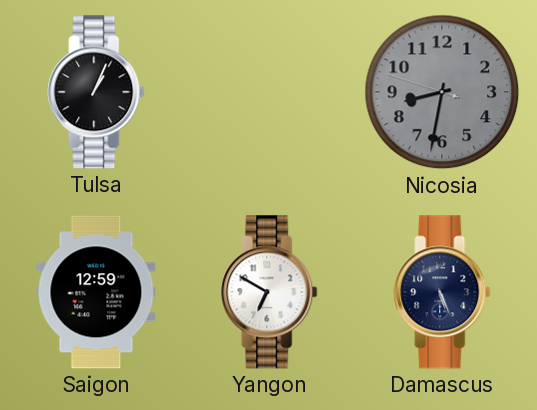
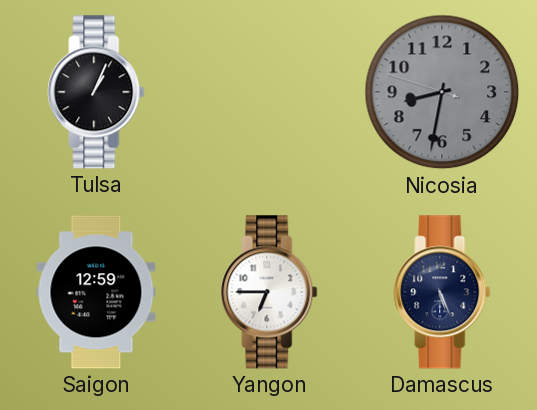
Yangon: 6:50 -> 6:45
